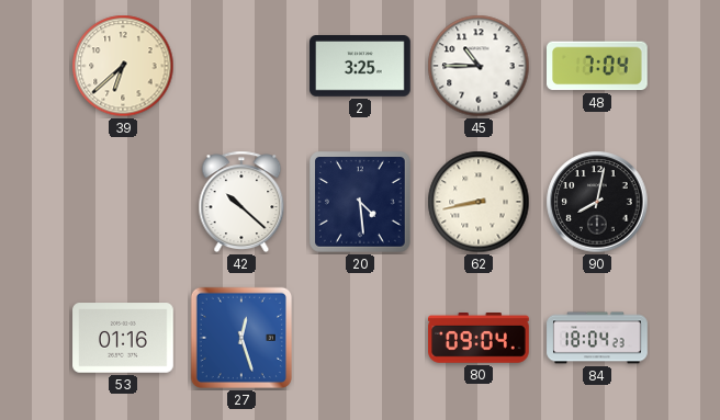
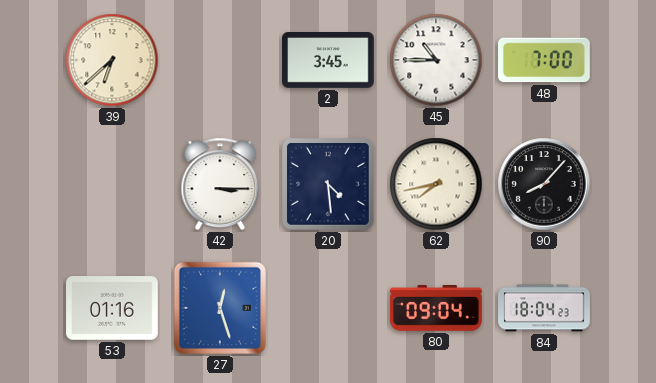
2: 3:25 -> 3:45
48: 7:04 -> 7:00
42: 10:22 -> 3:15
62: 8:43 -> 7:43
90: 8:02 -> 8:07
